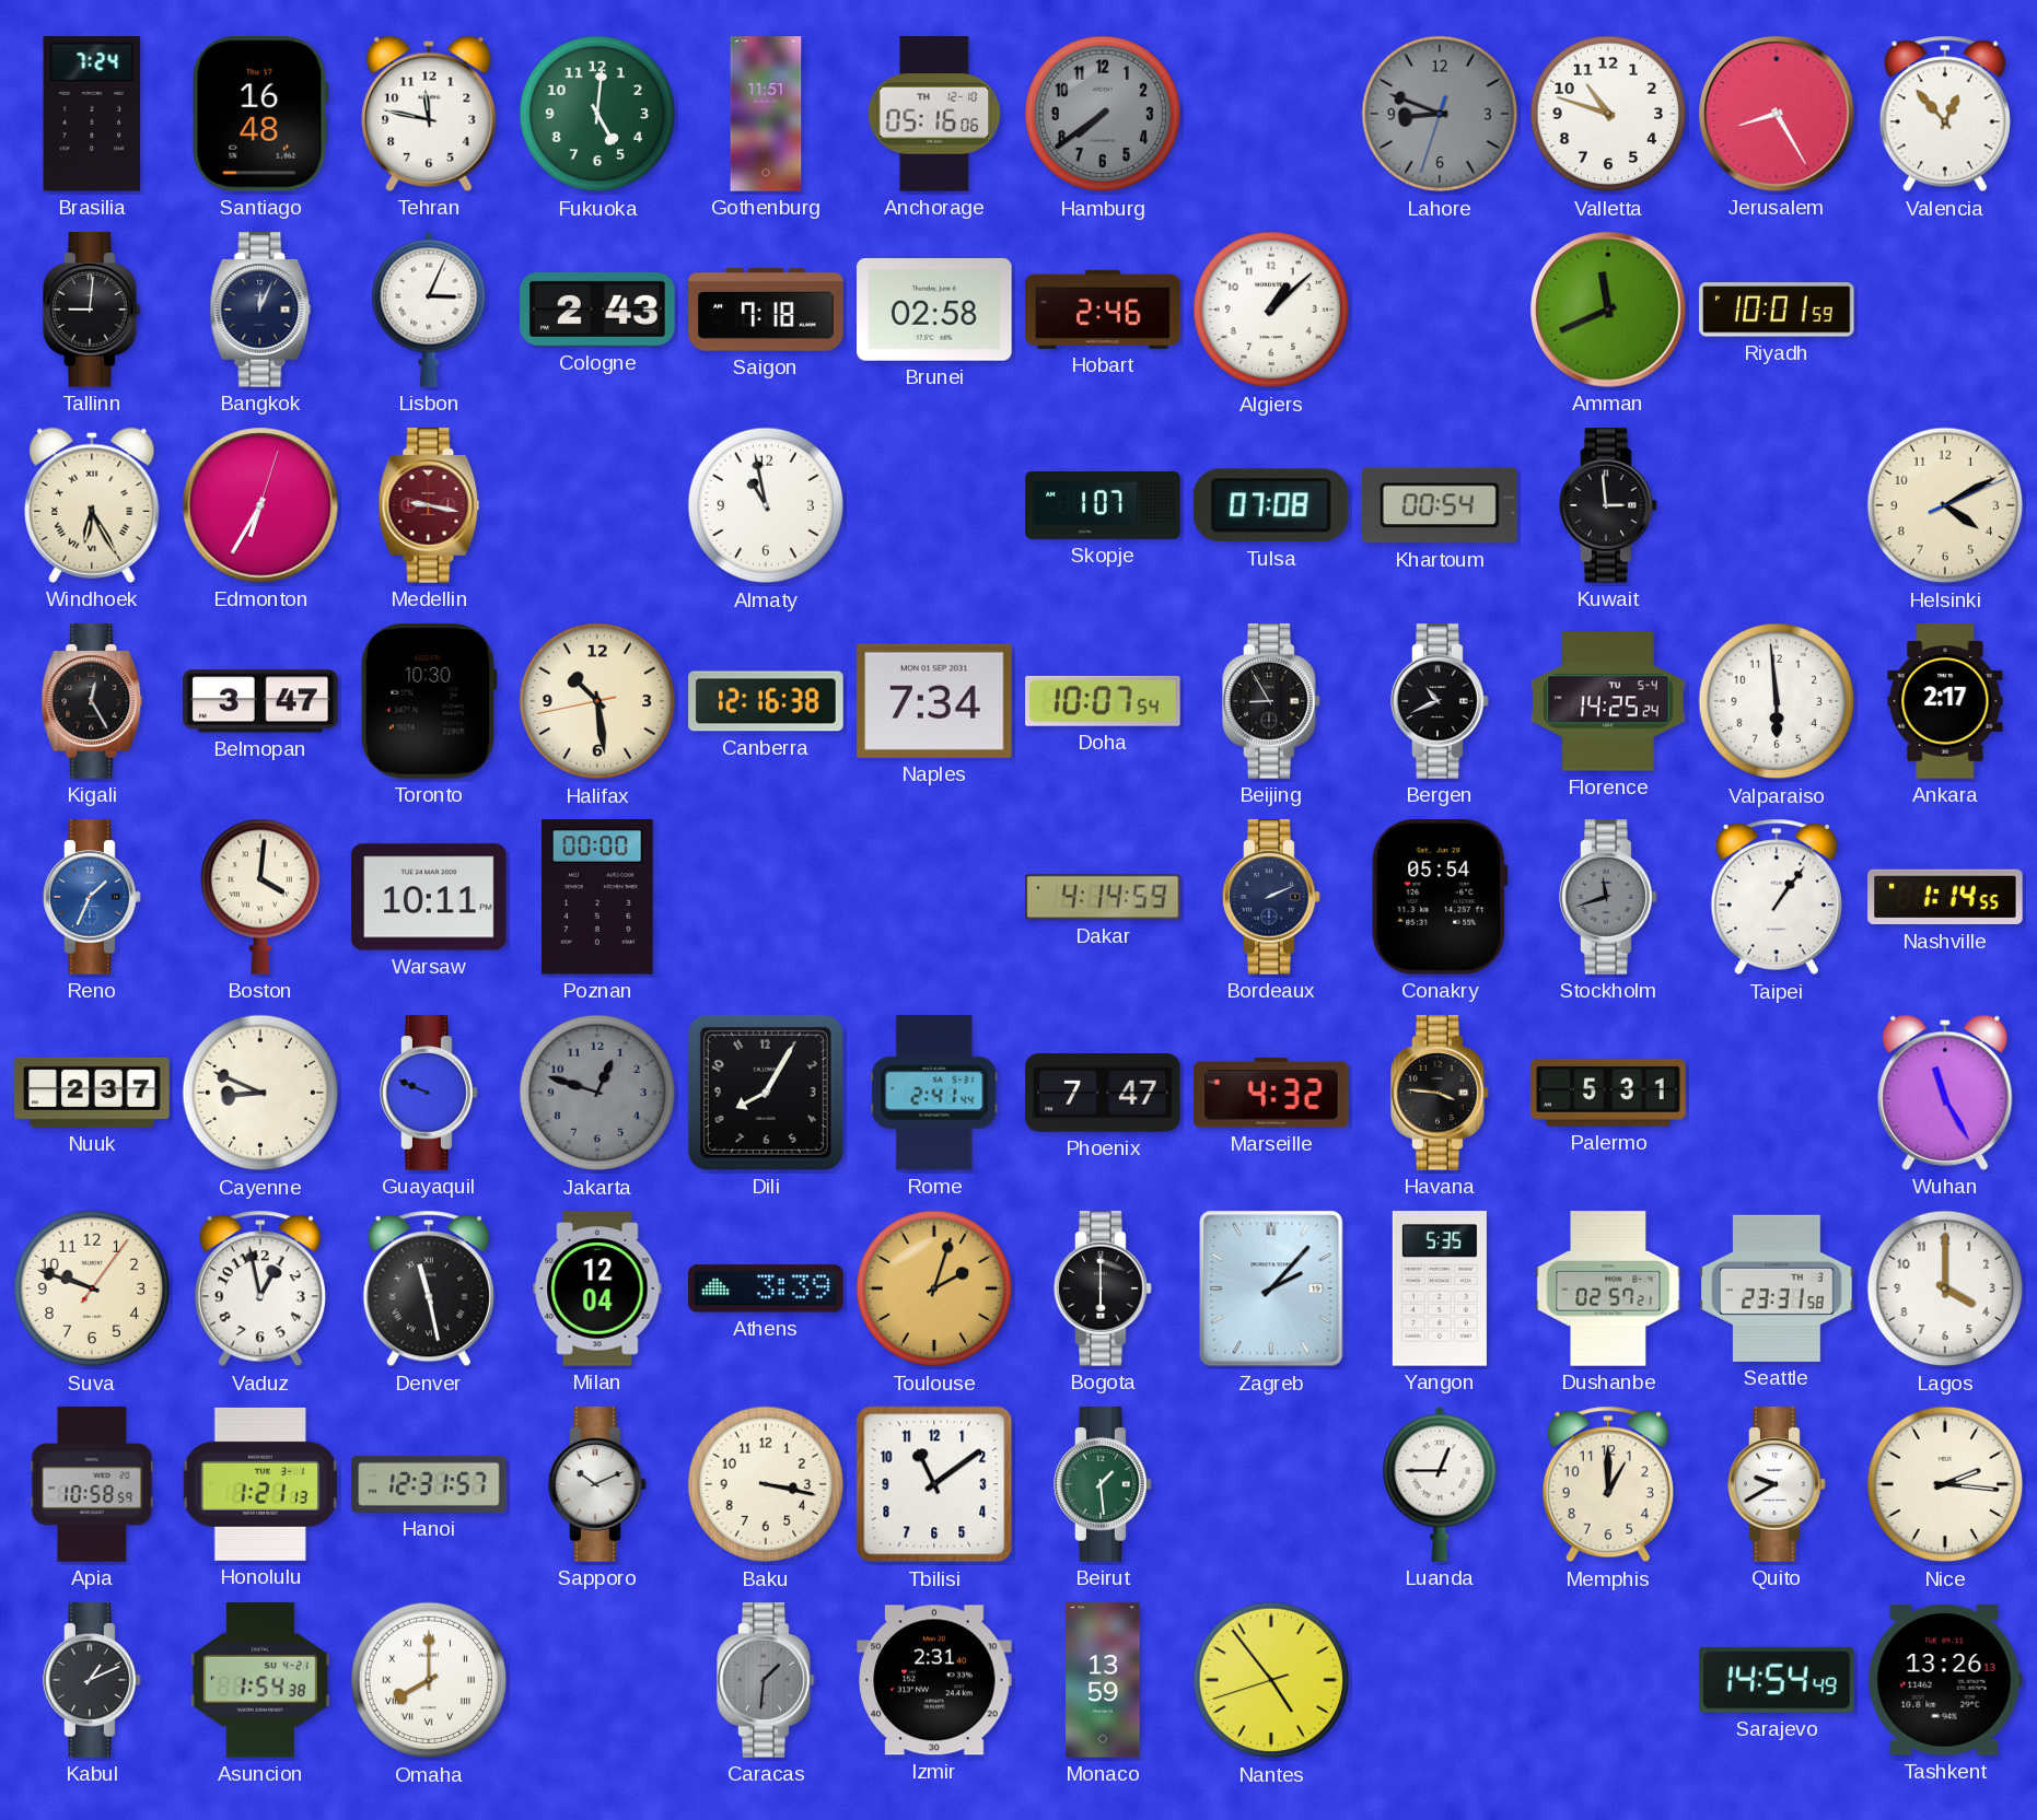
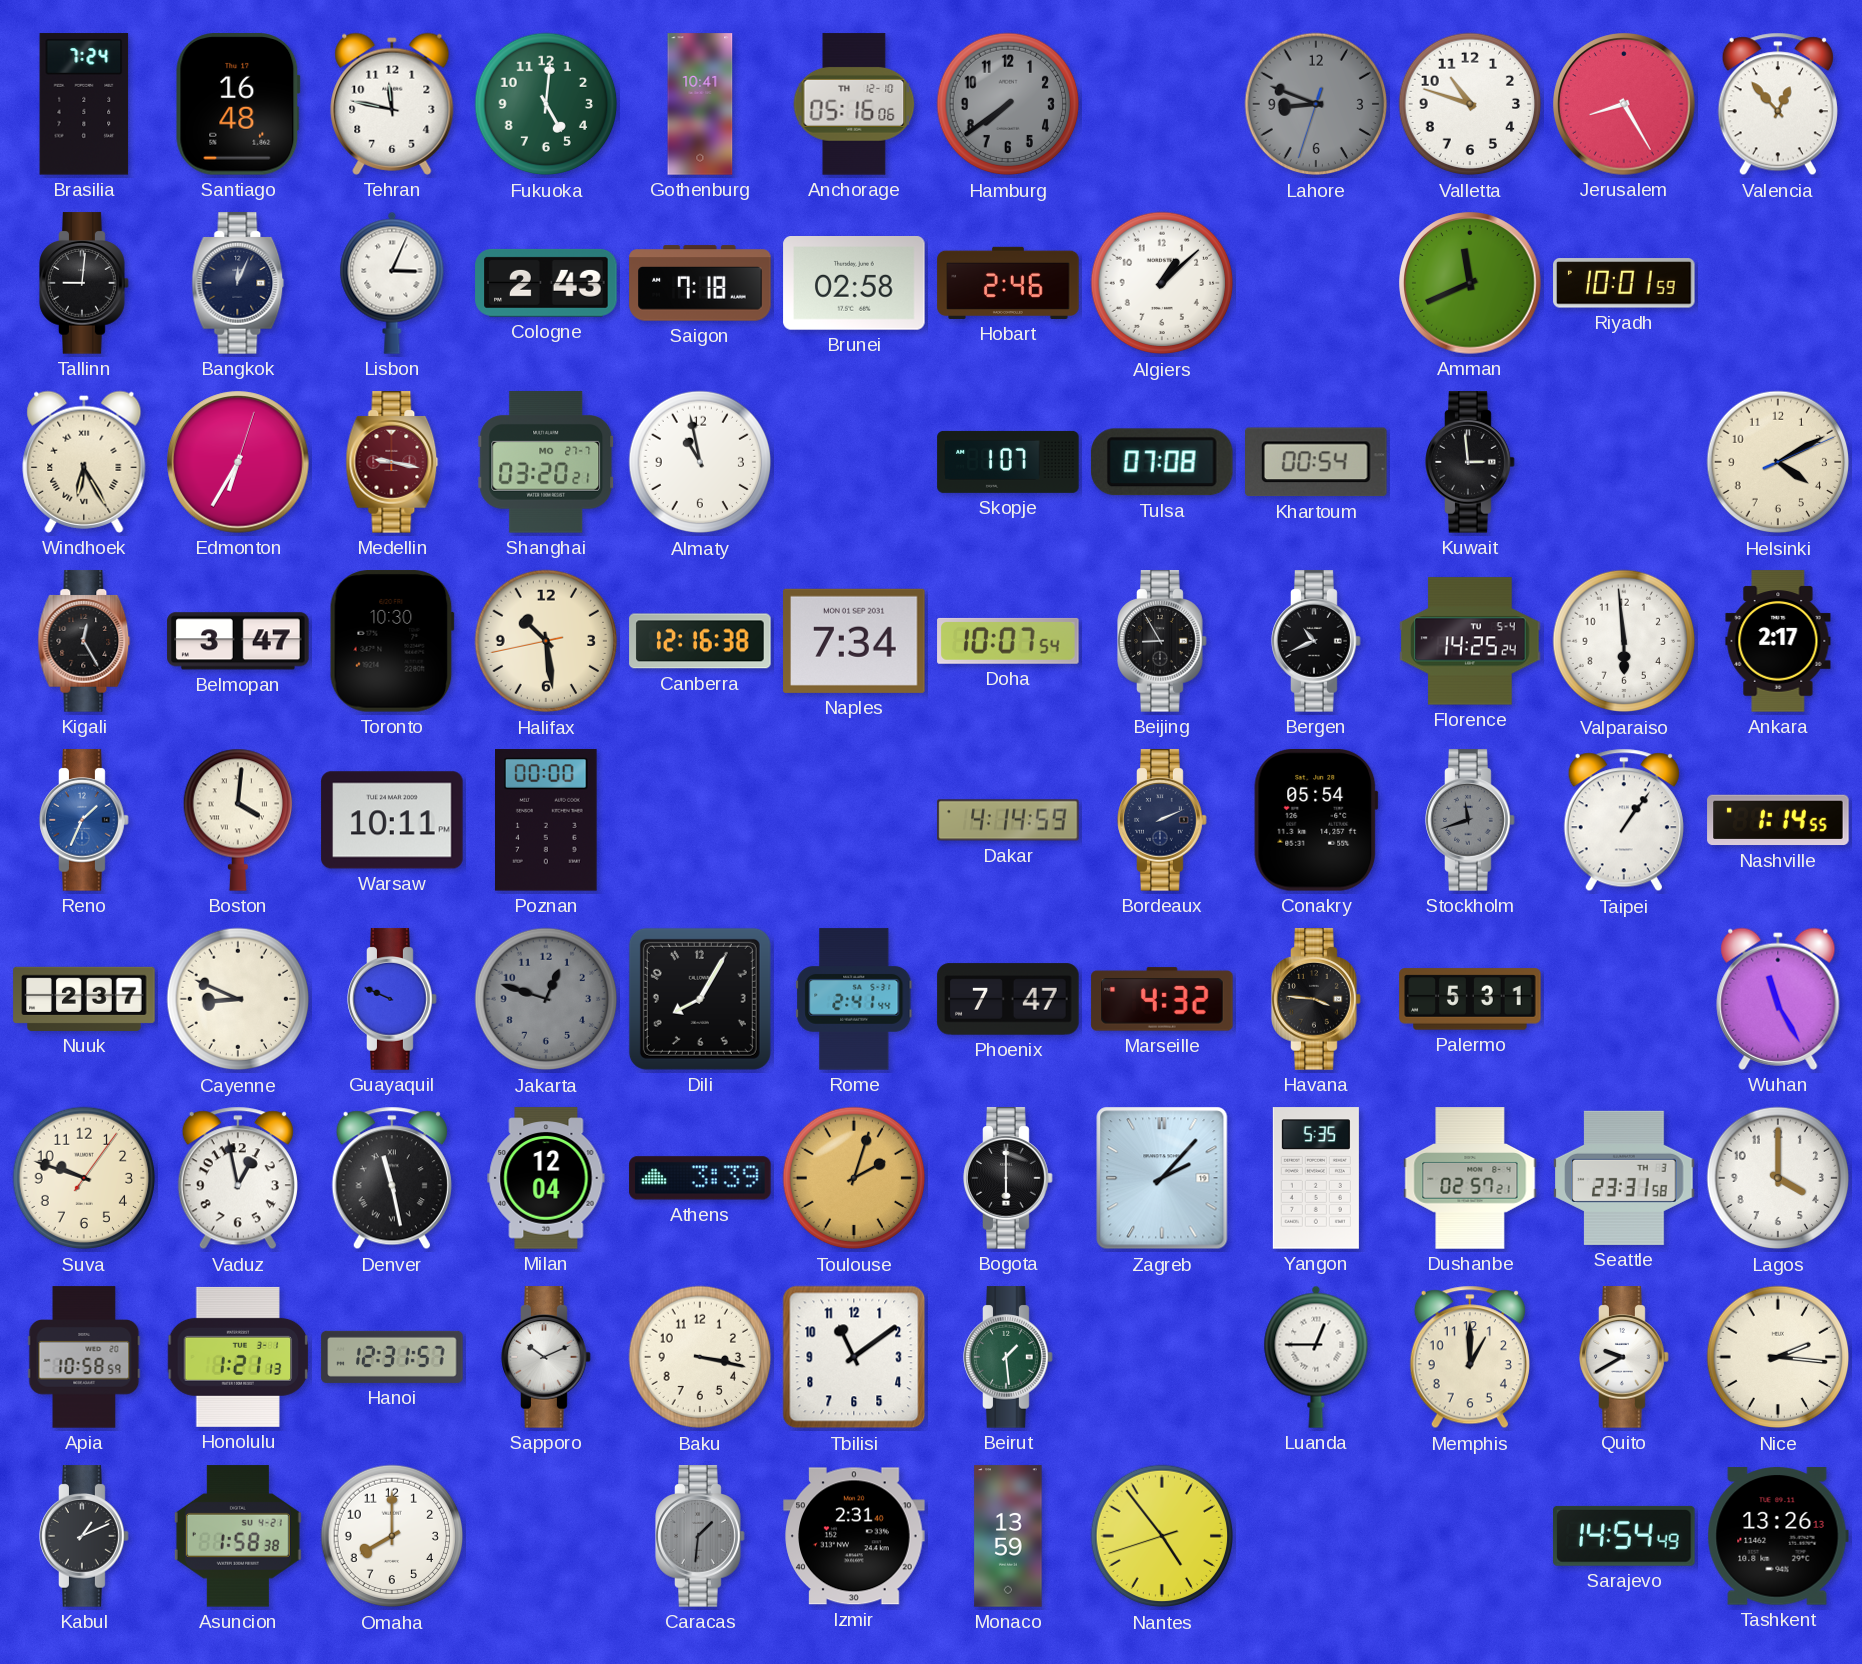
Gothenburg: 11:51 -> 10:41
Shanghai: none -> 03:20
Asuncion: 1:54 -> 1:58
Omaha numerals: Roman -> Arabic
